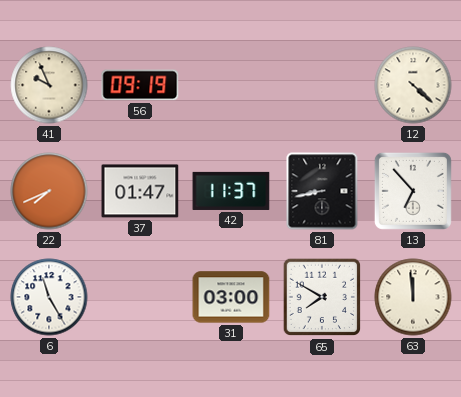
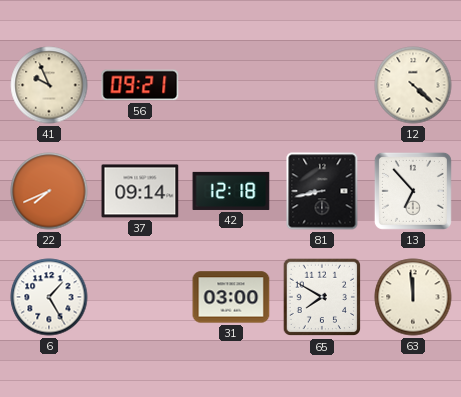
56: 09:19 -> 09:21
37: 01:47 -> 09:14
42: 11:37 -> 12:18
6: 11:25 -> 1:25
